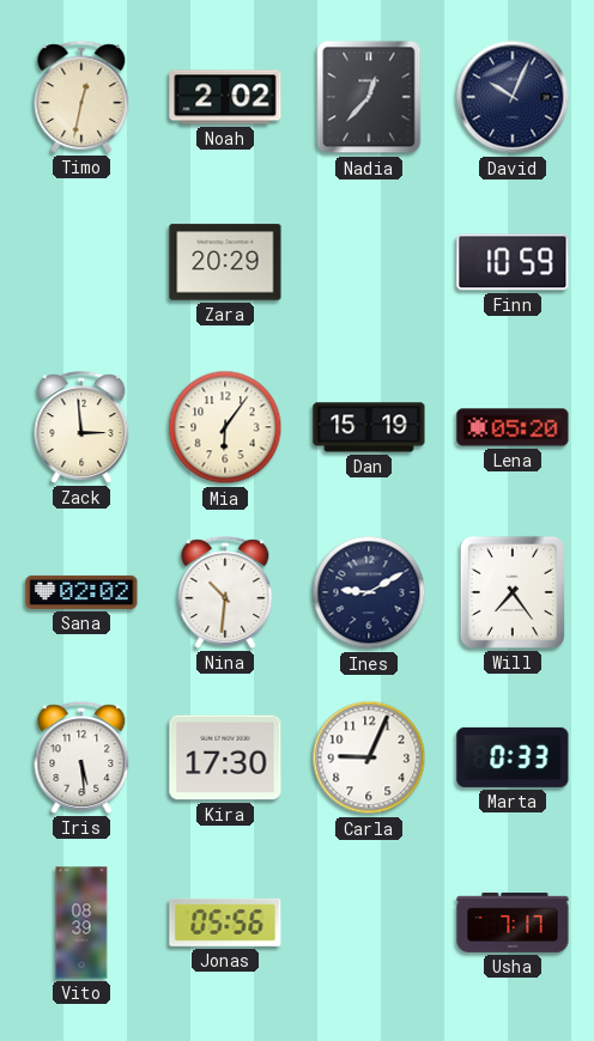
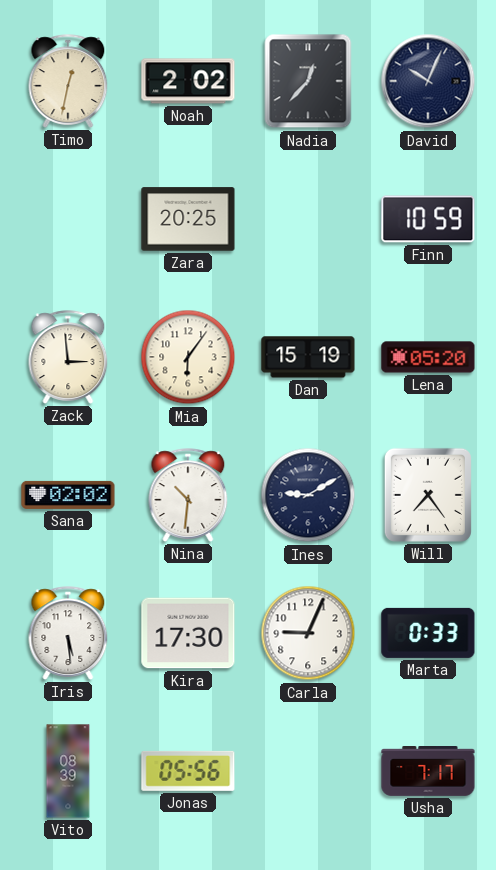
Zara: 20:29 -> 20:25
